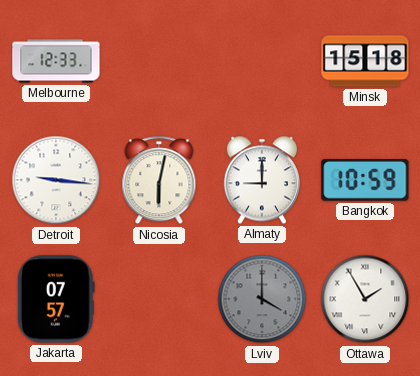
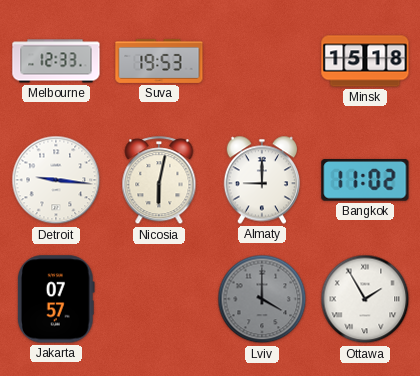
Suva: none -> 19:53
Bangkok: 10:59 -> 11:02
